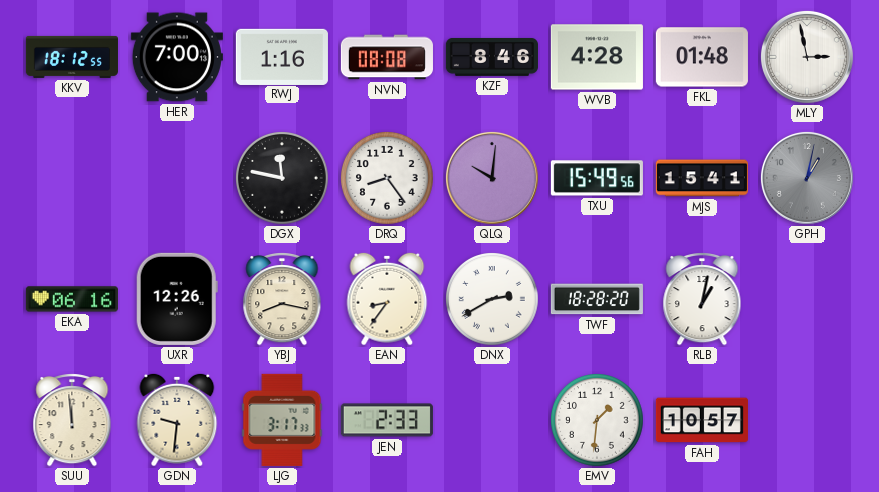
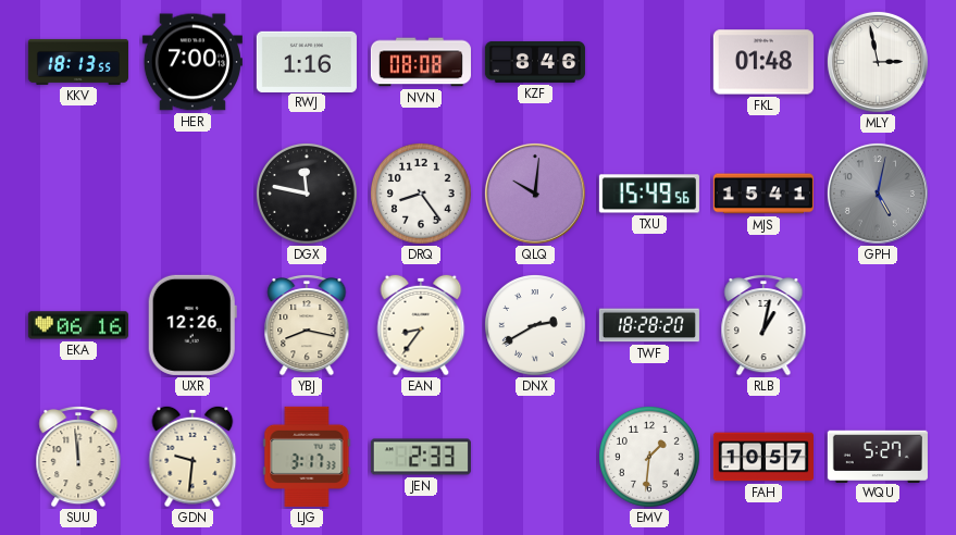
KKV: 18:12 -> 18:13
WVB: 4:28 -> none
GPH: 1:02 -> 5:02
WQU: none -> 5:27
